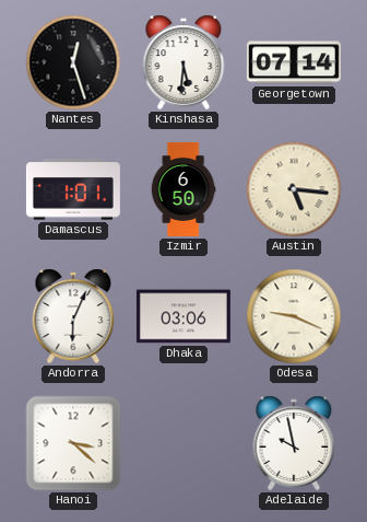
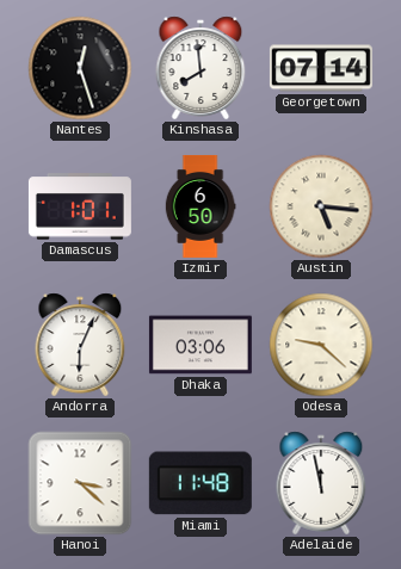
Kinshasa: 5:31 -> 7:59
Odesa: 9:19 -> 9:22
Miami: none -> 11:48
Adelaide: 9:58 -> 11:58
